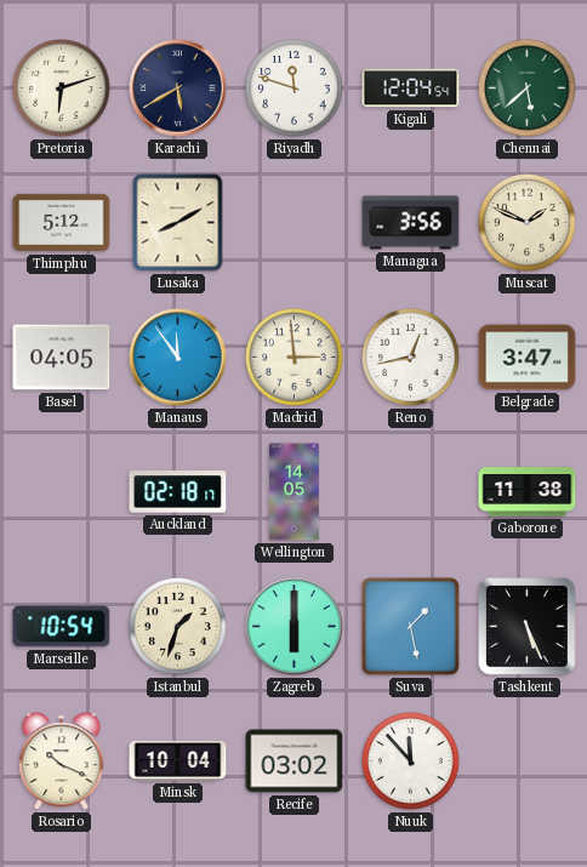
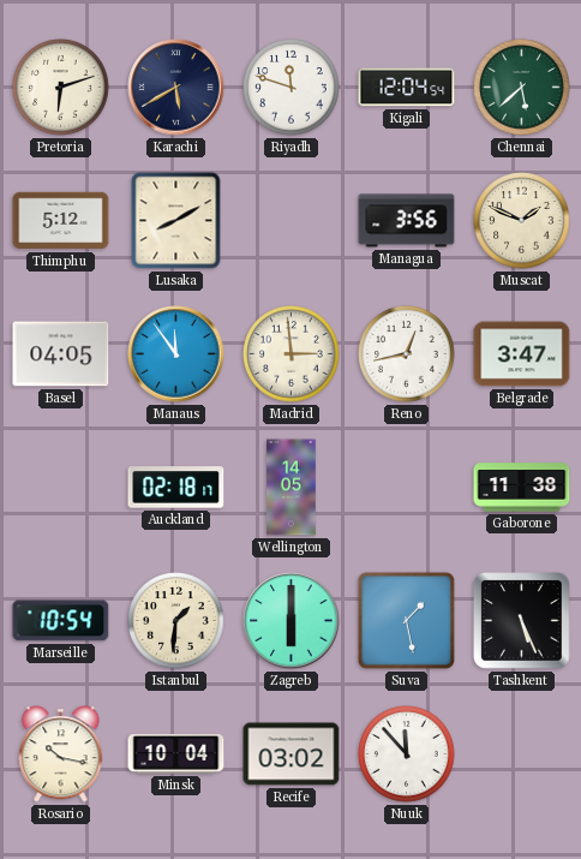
Istanbul: 1:33 -> 1:31
Rosario: 10:19 -> 10:17
